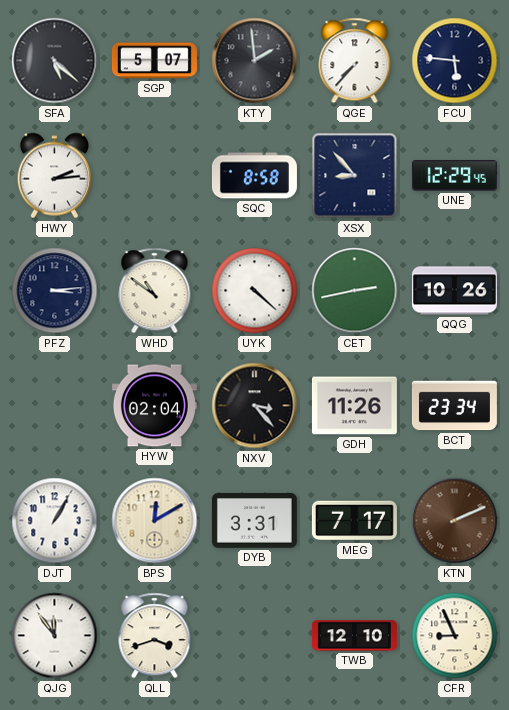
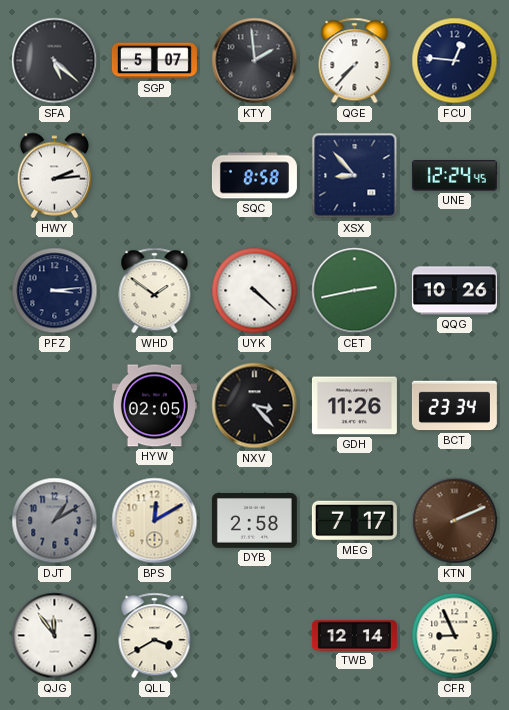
FCU: 5:46 -> 12:46
UNE: 12:29 -> 12:24
WHD: 10:51 -> 1:51
HYW: 02:04 -> 02:05
DJT: 1:05 -> 1:10
DJT dial: white -> grey
DYB: 3:31 -> 2:58
QLL: 3:42 -> 3:40
TWB: 12:10 -> 12:14
